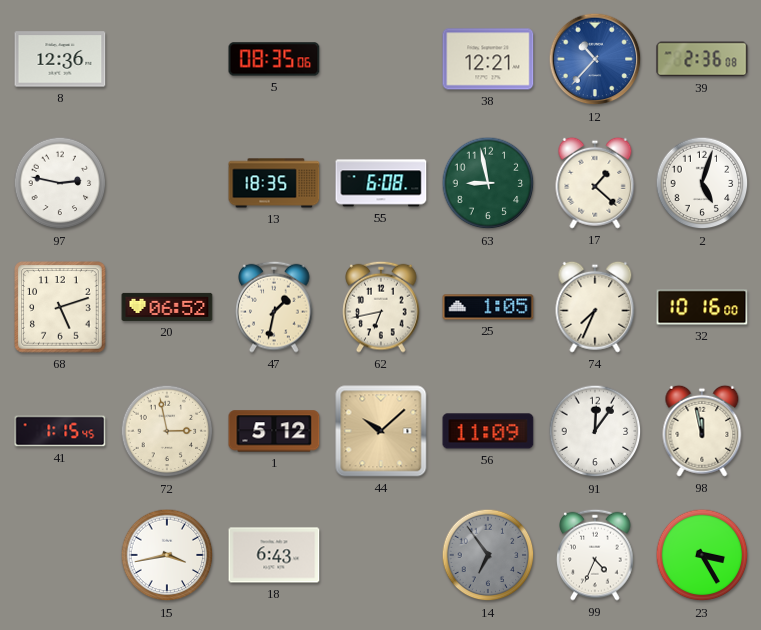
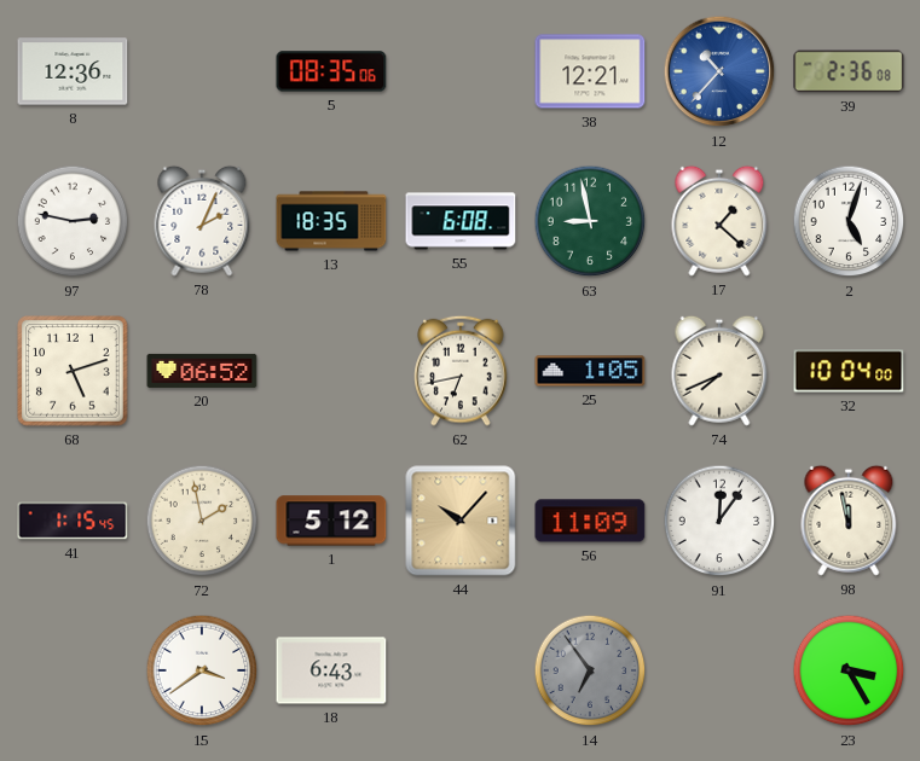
78: none -> 2:04
47: 1:32 -> none
74: 7:34 -> 7:41
32: 10:16 -> 10:04
72: 2:58 -> 1:58
44: 10:08 -> 10:07
15: 3:43 -> 3:39
99: 4:34 -> none
